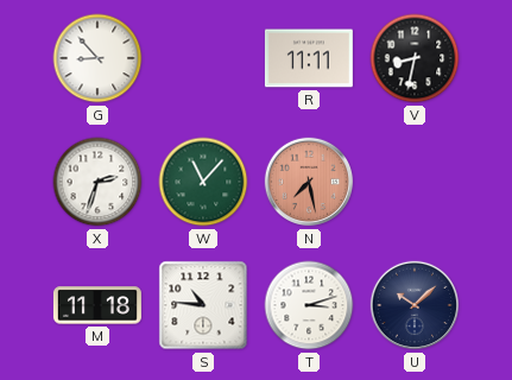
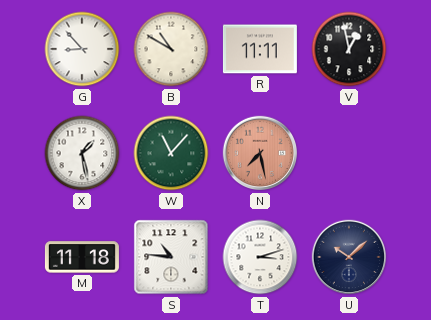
B: none -> 10:50
V: 8:32 -> 12:58
X: 2:33 -> 1:28
